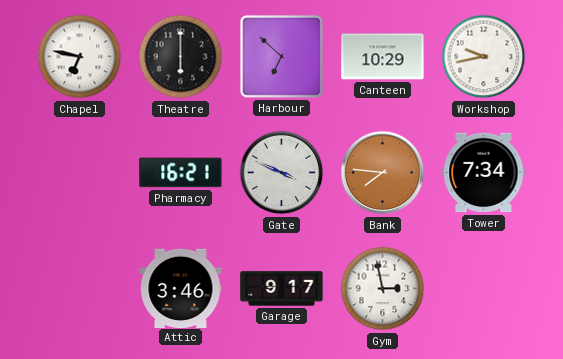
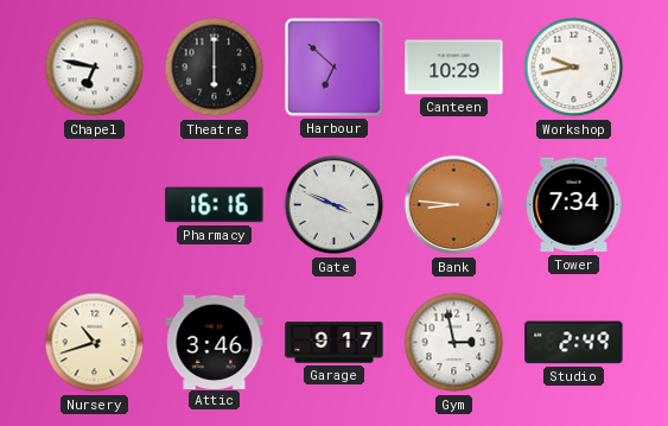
Pharmacy: 16:21 -> 16:16
Bank: 7:46 -> 8:46
Nursery: none -> 10:42
Studio: none -> 2:49
